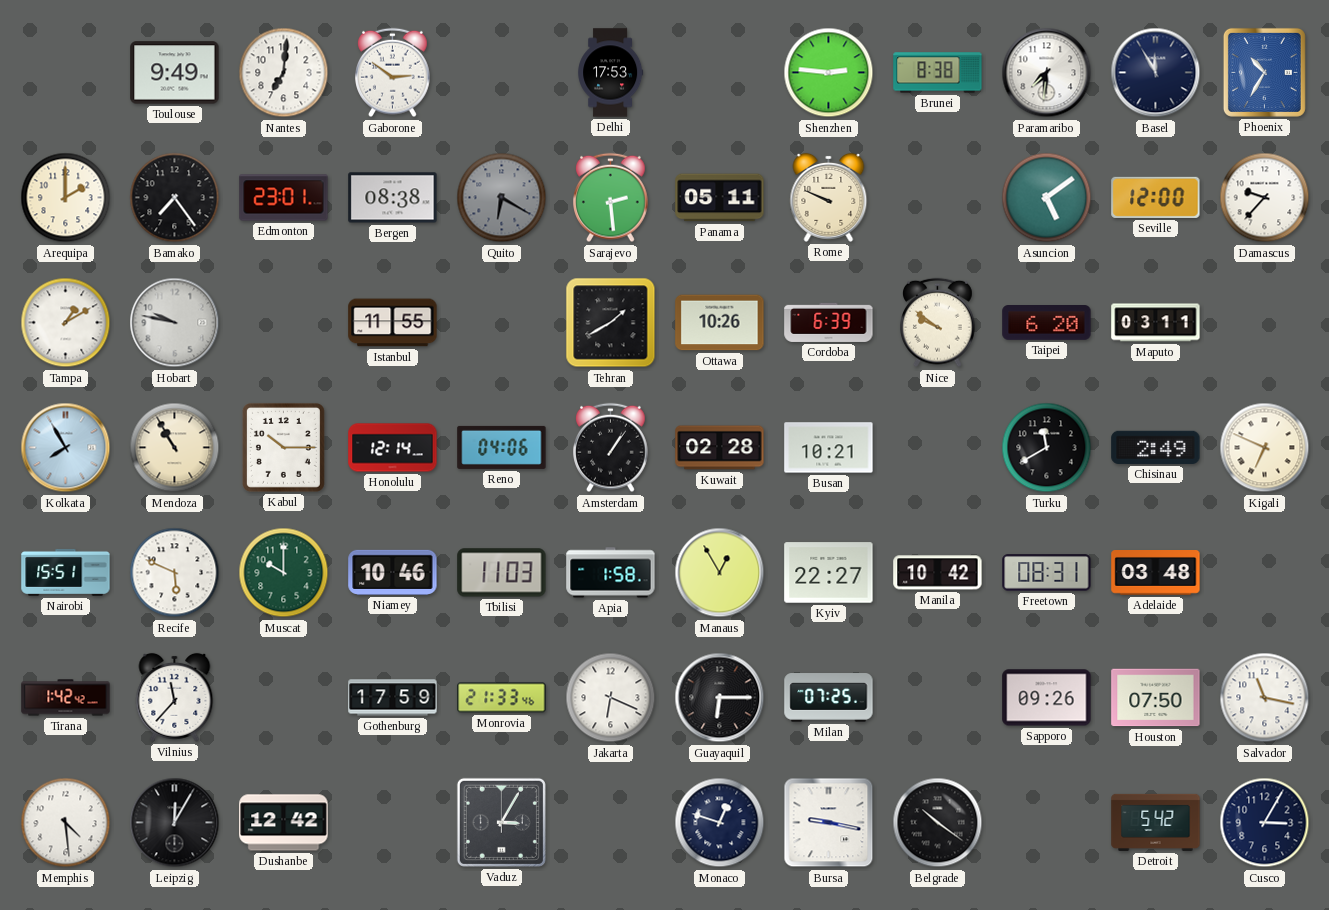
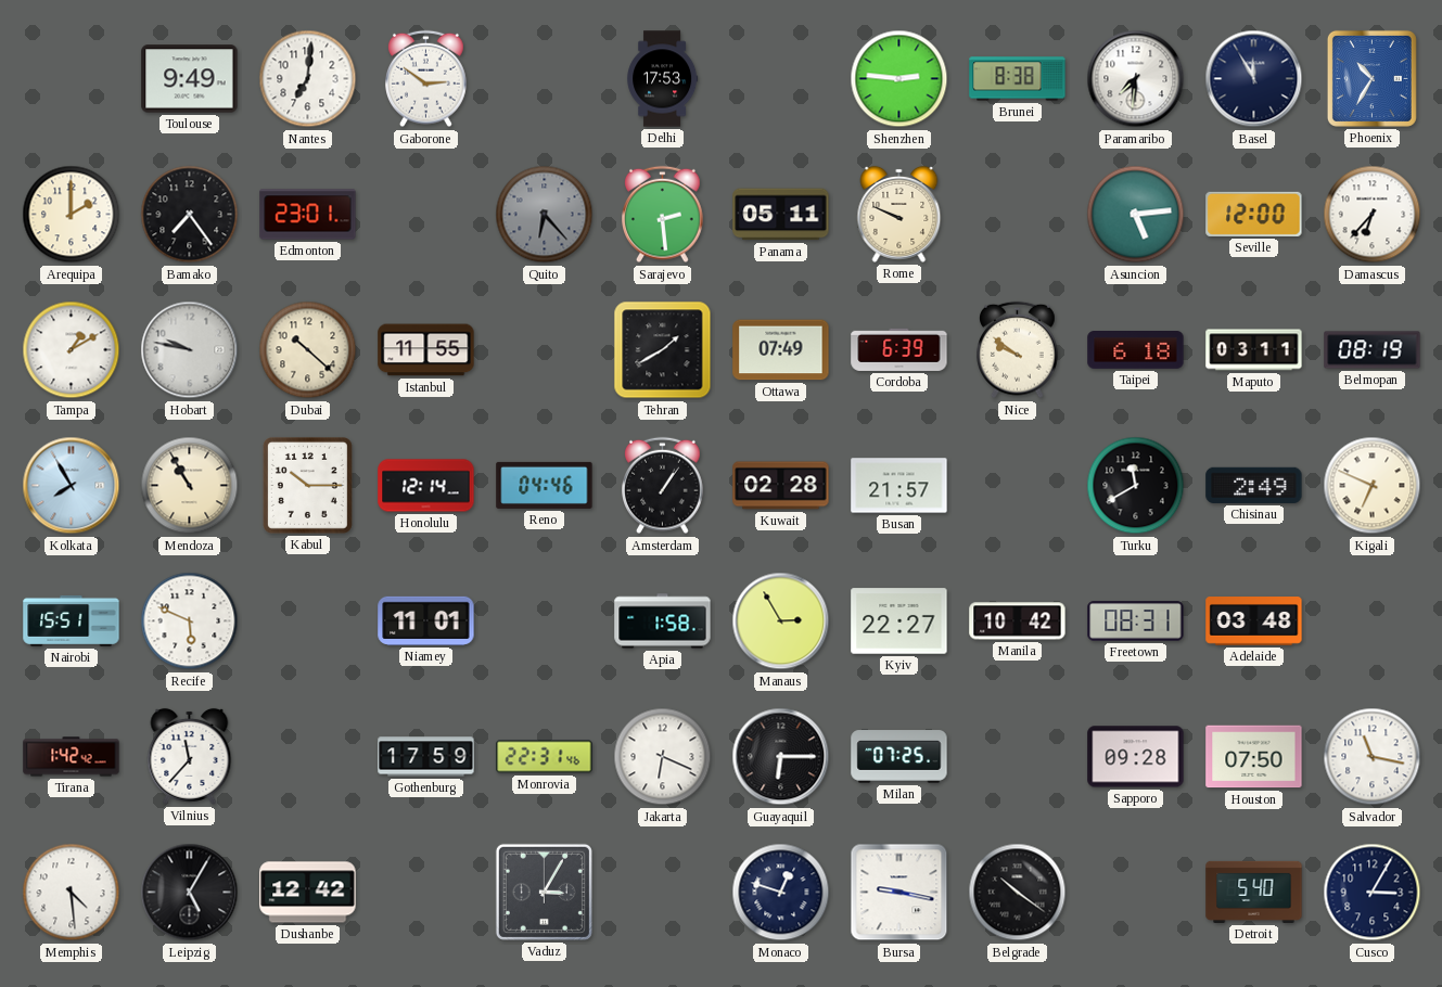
Bergen: 08:38 -> none
Quito: 6:20 -> 6:23
Asuncion: 5:09 -> 5:14
Damascus: 9:37 -> 6:37
Dubai: none -> 10:22
Ottawa: 10:26 -> 07:49
Taipei: 6:20 -> 6:18
Belmopan: none -> 08:19
Reno: 04:06 -> 04:46
Busan: 10:21 -> 21:57
Muscat: 10:00 -> none
Niamey: 10:46 -> 11:01
Tbilisi: 11:03 -> none
Manaus: 12:55 -> 2:55
Monrovia: 21:33 -> 22:31
Sapporo: 09:26 -> 09:28
Leipzig: 12:05 -> 5:05
Detroit: 5:42 -> 5:40
